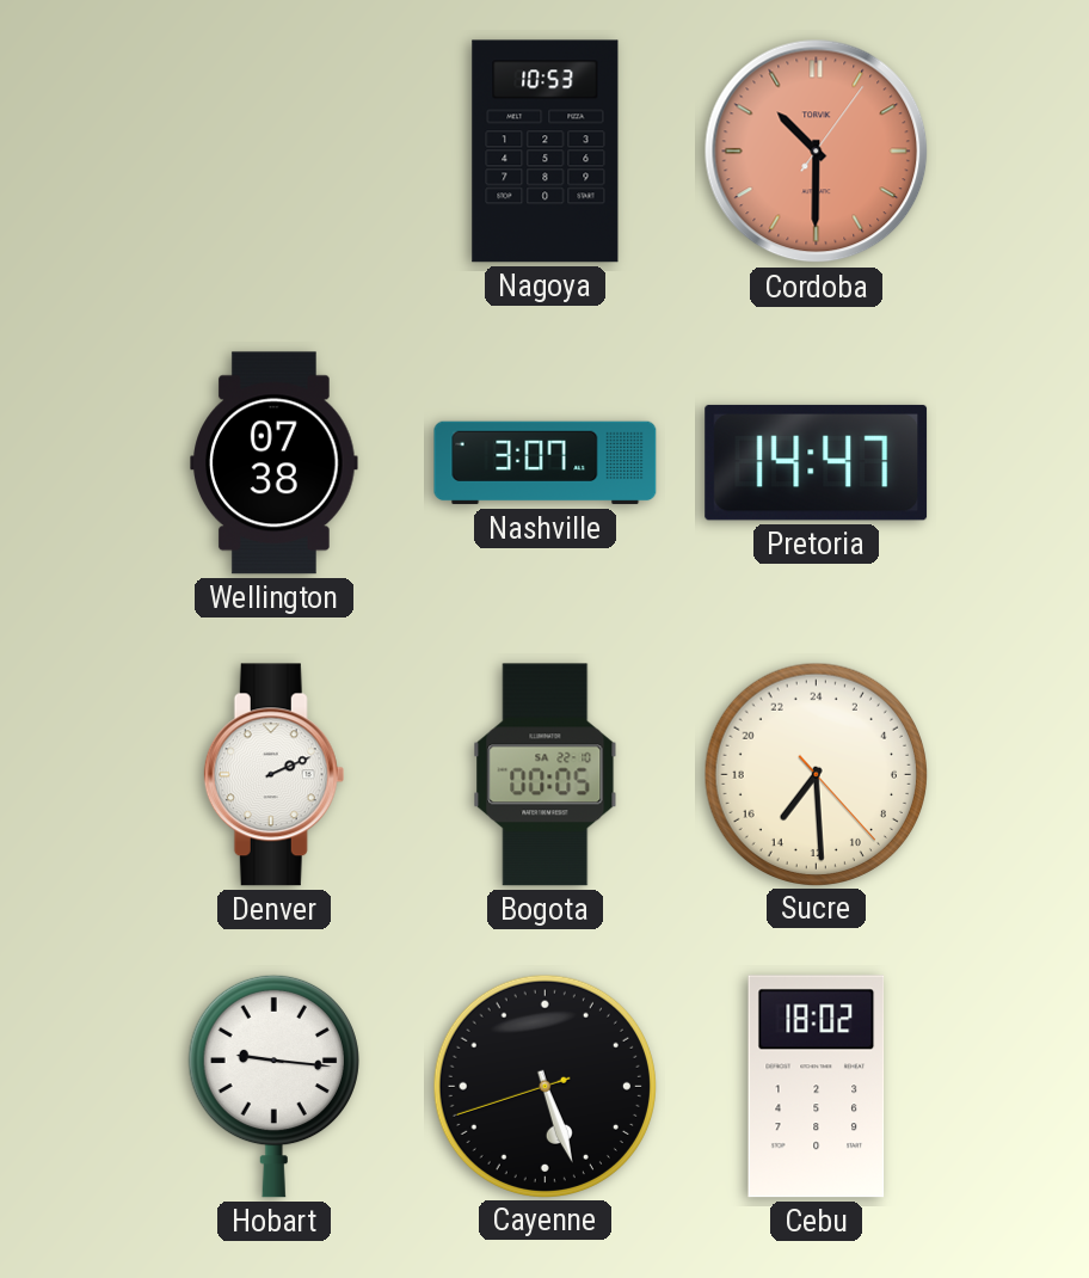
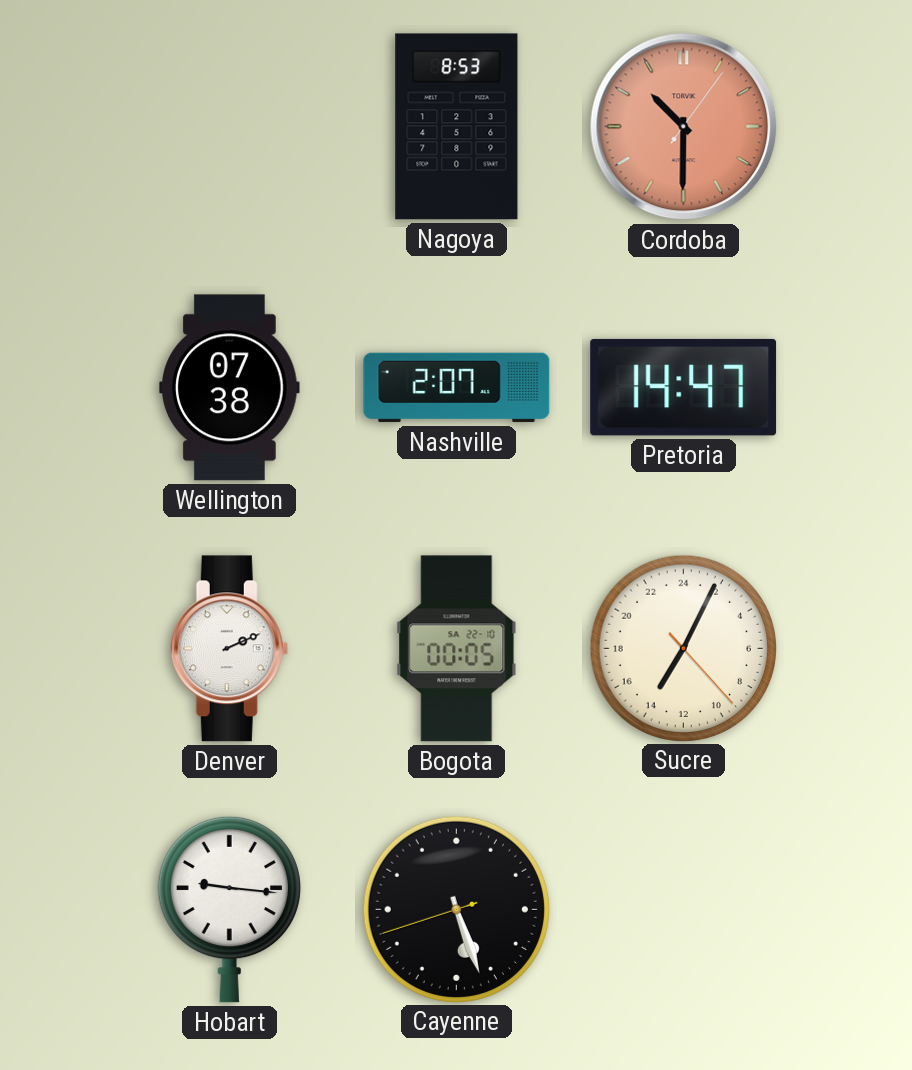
Nagoya: 10:53 -> 8:53
Nashville: 3:07 -> 2:07
Sucre: 14:29 -> 14:04
Cebu: 18:02 -> none
